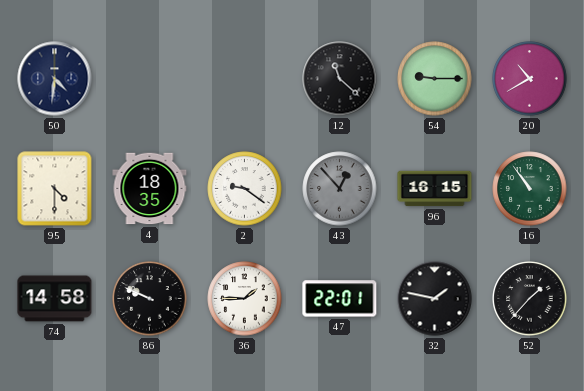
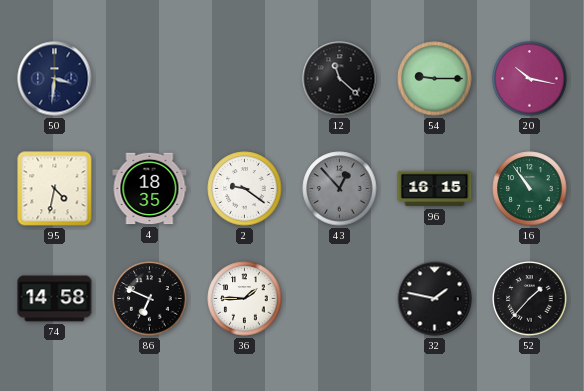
50: 4:31 -> 3:31
20: 10:40 -> 10:17
95: 4:30 -> 4:32
86: 9:49 -> 6:49
47: 22:01 -> none
